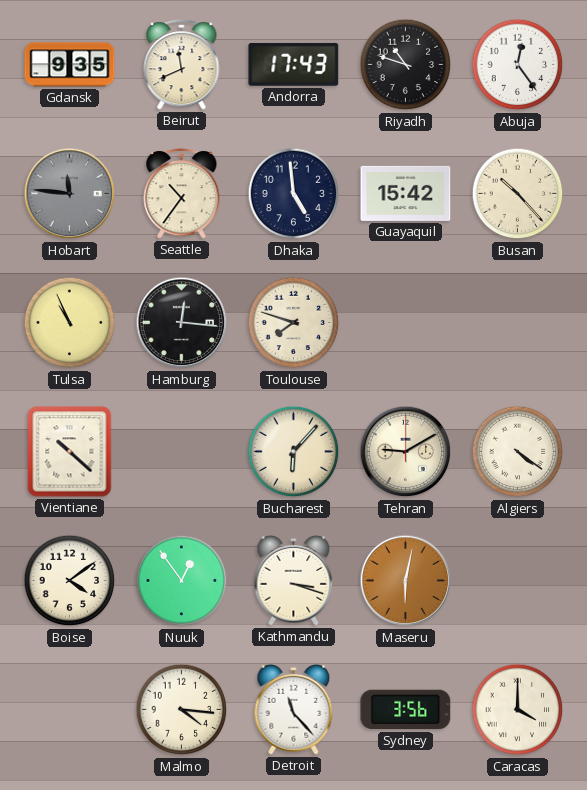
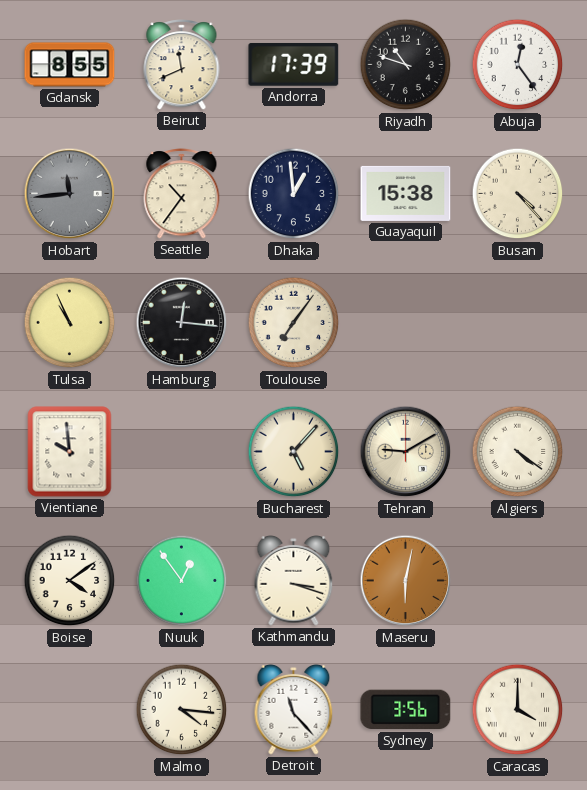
Gdansk: 9:35 -> 8:55
Andorra: 17:43 -> 17:39
Hobart: 11:46 -> 11:44
Dhaka: 4:59 -> 12:59
Guayaquil: 15:42 -> 15:38
Busan: 10:23 -> 4:23
Toulouse: 7:48 -> 7:06
Vientiane: 10:22 -> 9:59
Bucharest: 6:07 -> 5:07
